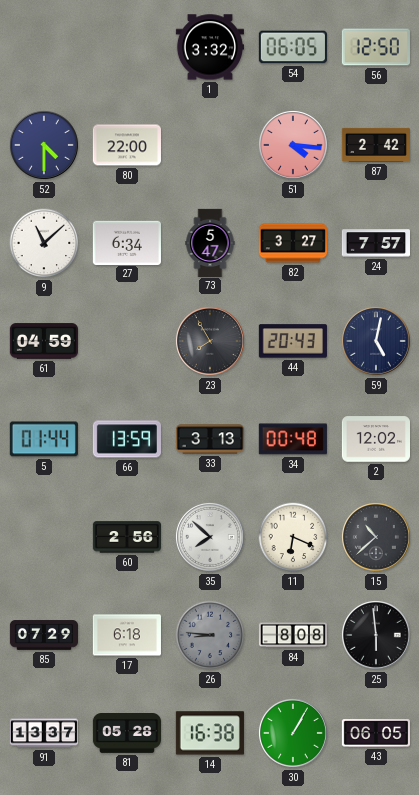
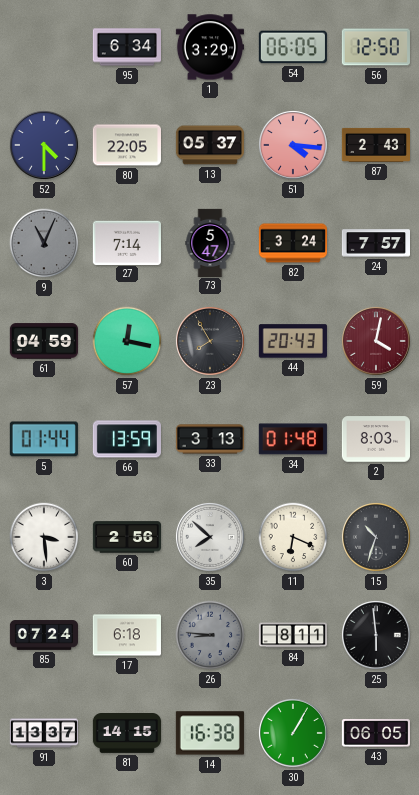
95: none -> 6:34
1: 3:32 -> 3:29
80: 22:00 -> 22:05
13: none -> 05:37
87: 2:42 -> 2:43
9: 11:08 -> 11:04
9 dial: white -> grey
27: 6:34 -> 7:14
82: 3:27 -> 3:24
57: none -> 12:17
59: 5:02 -> 4:02
59 dial: navy -> burgundy
34: 00:48 -> 01:48
2: 12:02 -> 8:03
3: none -> 3:29
15: 10:38 -> 10:33
85: 07:29 -> 07:24
84: 8:08 -> 8:11
81: 05:28 -> 14:15
